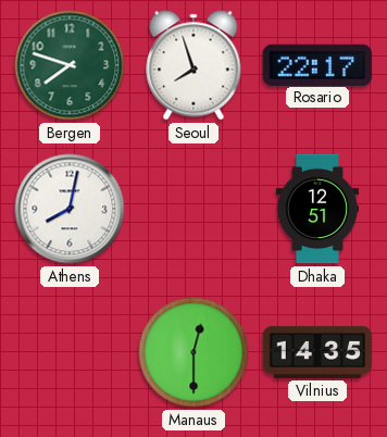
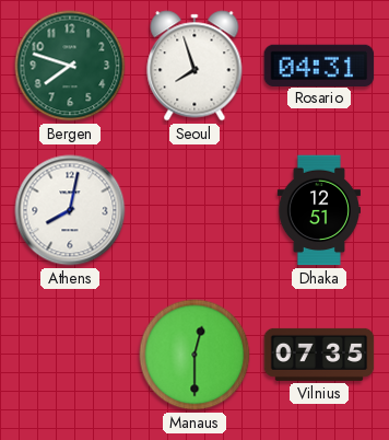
Rosario: 22:17 -> 04:31
Vilnius: 14:35 -> 07:35
